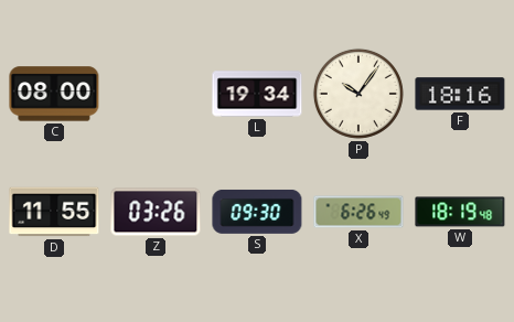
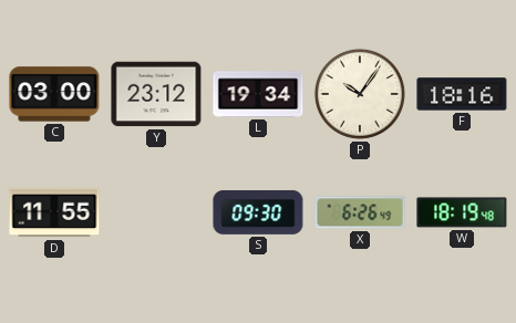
C: 08:00 -> 03:00
Y: none -> 23:12
Z: 03:26 -> none
